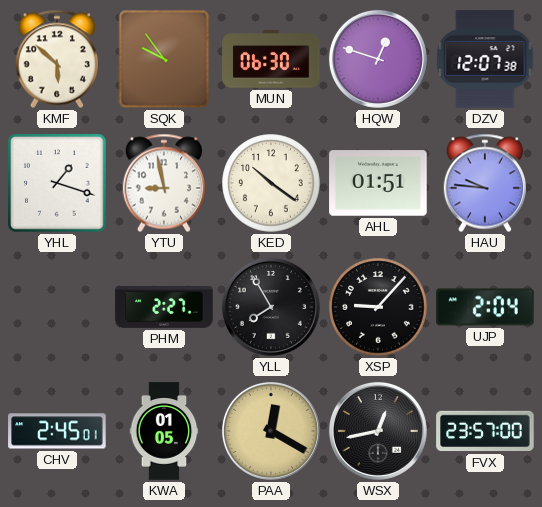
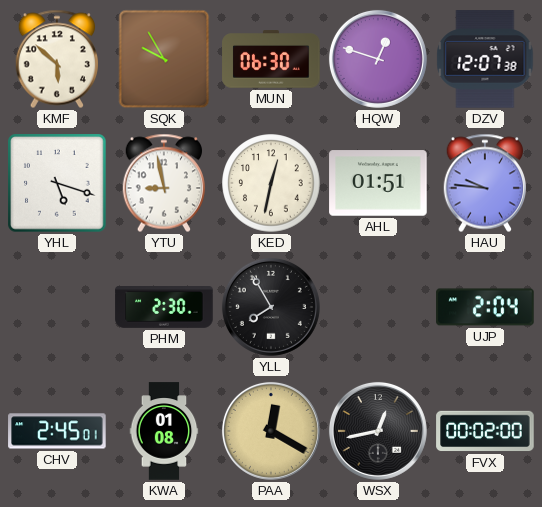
SQK: 9:54 -> 9:55
YHL: 1:18 -> 5:18
KED: 10:21 -> 12:32
PHM: 2:27 -> 2:30
XSP: 9:07 -> none
KWA: 01:05 -> 01:08
FVX: 23:57 -> 00:02
